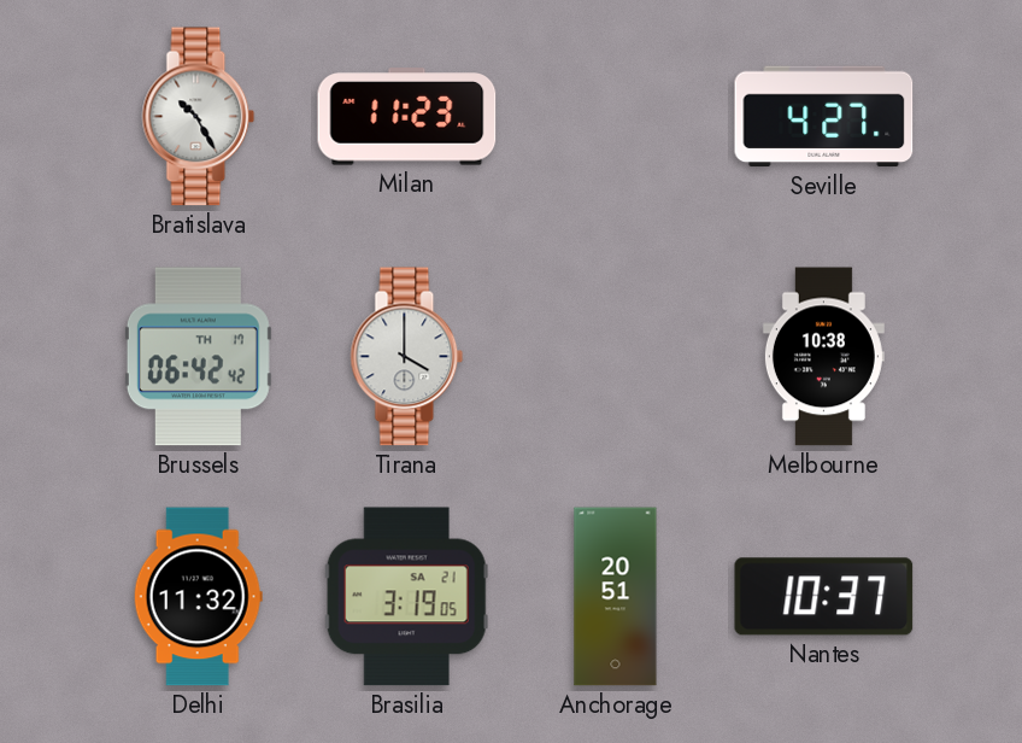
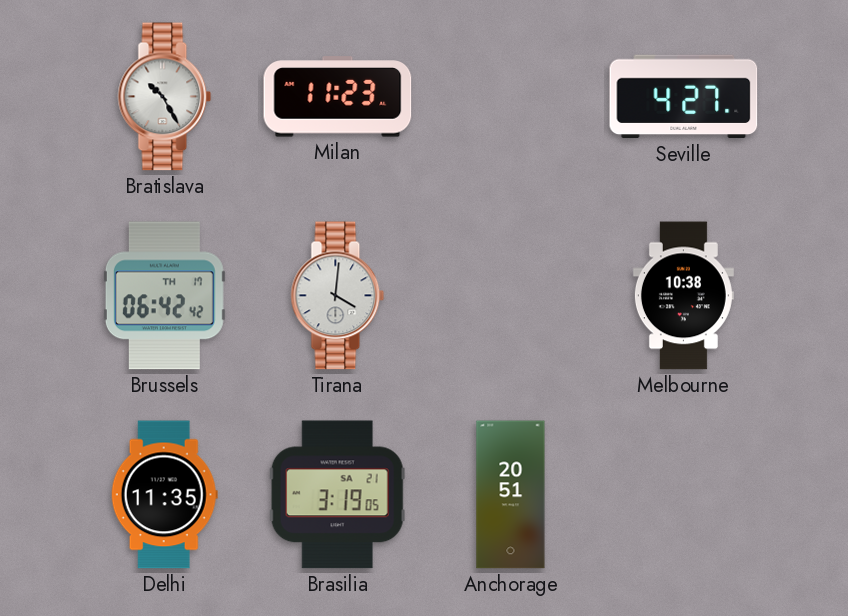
Tirana: 4:00 -> 4:01
Delhi: 11:32 -> 11:35
Nantes: 10:37 -> none
